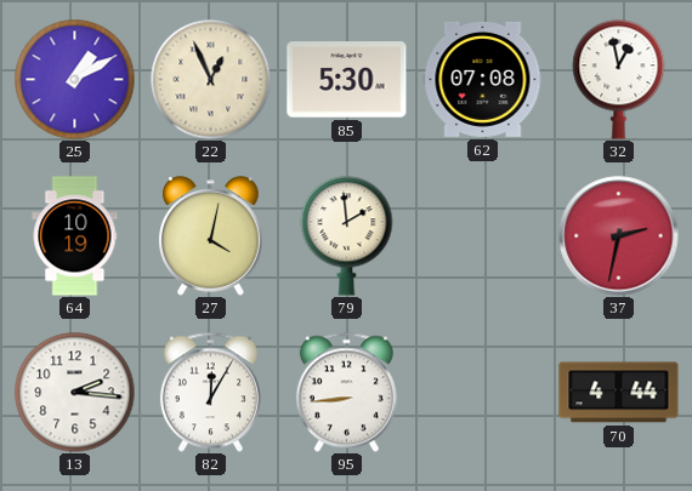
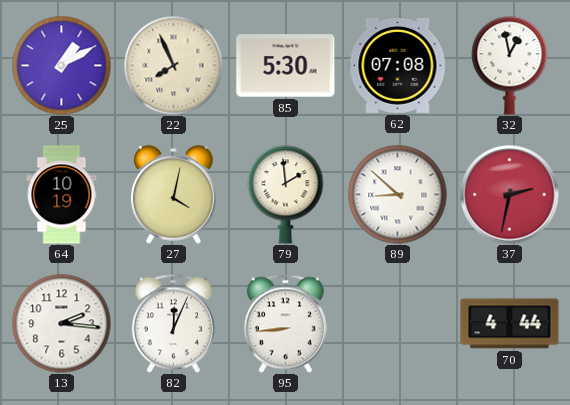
22: 12:56 -> 7:56
89: none -> 8:52
82: 12:05 -> 12:04
